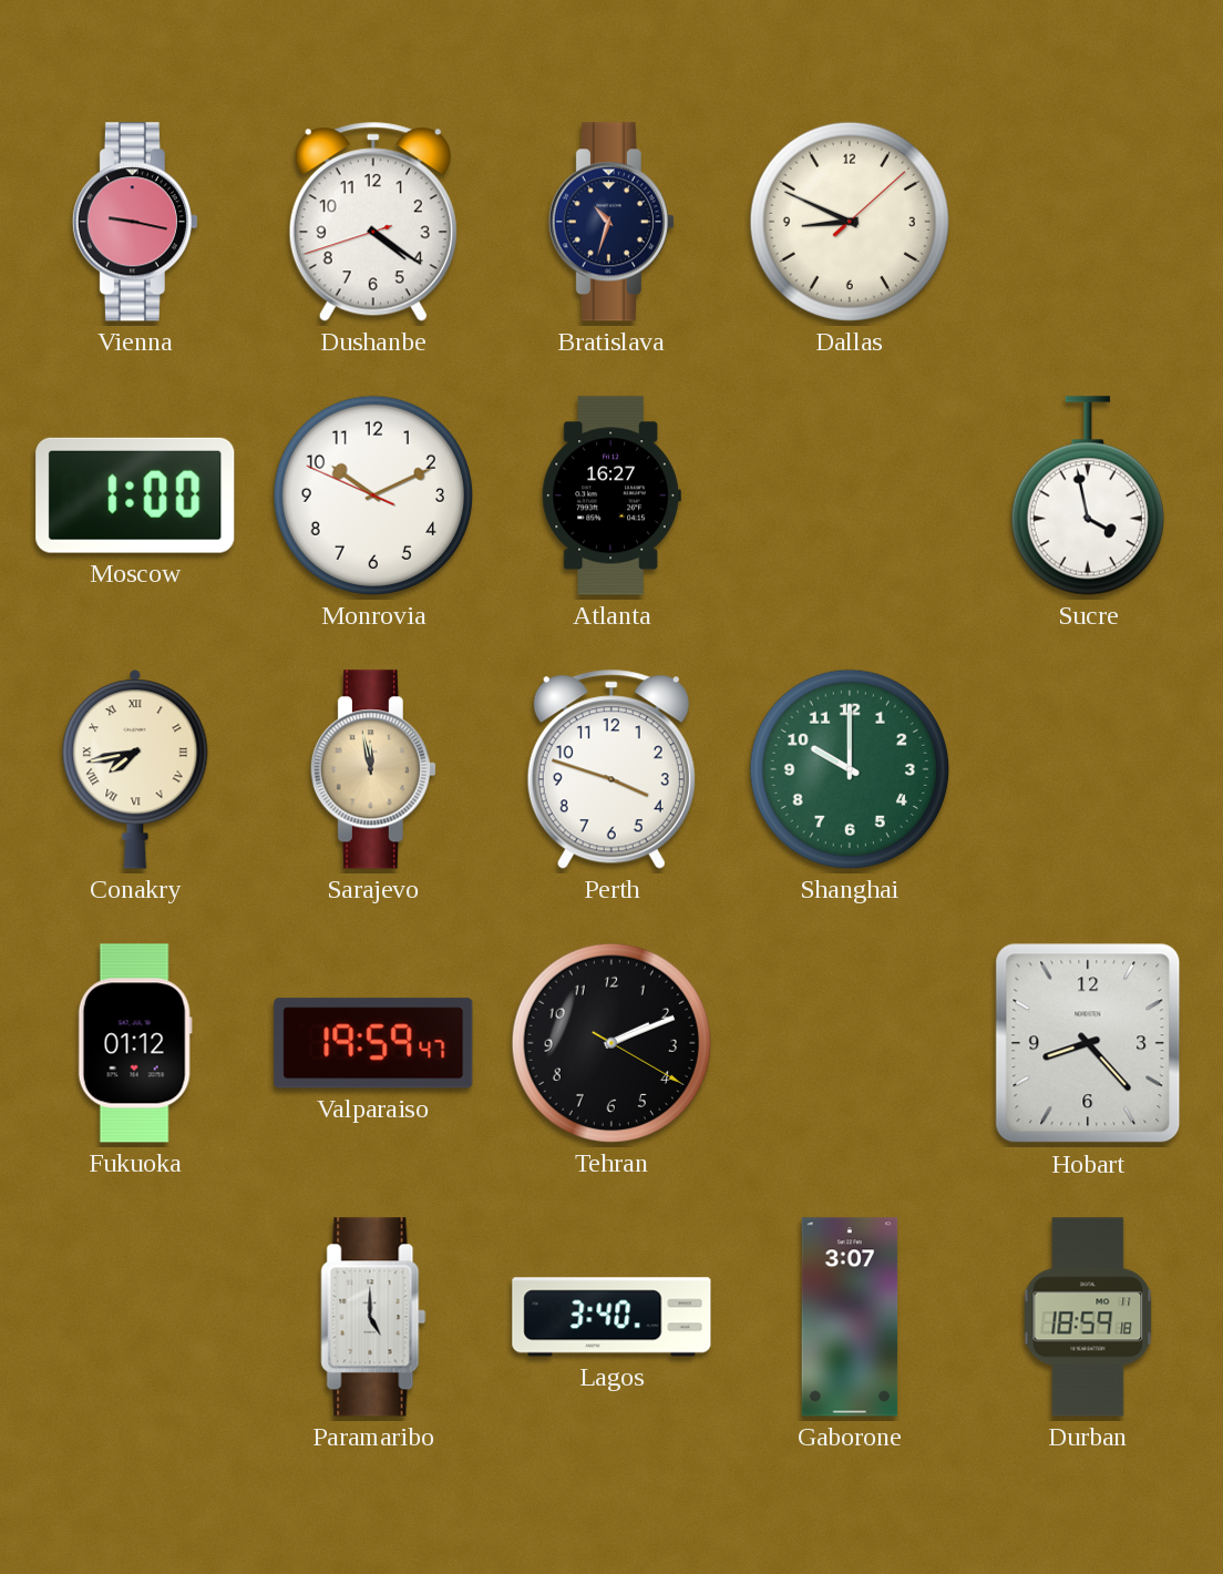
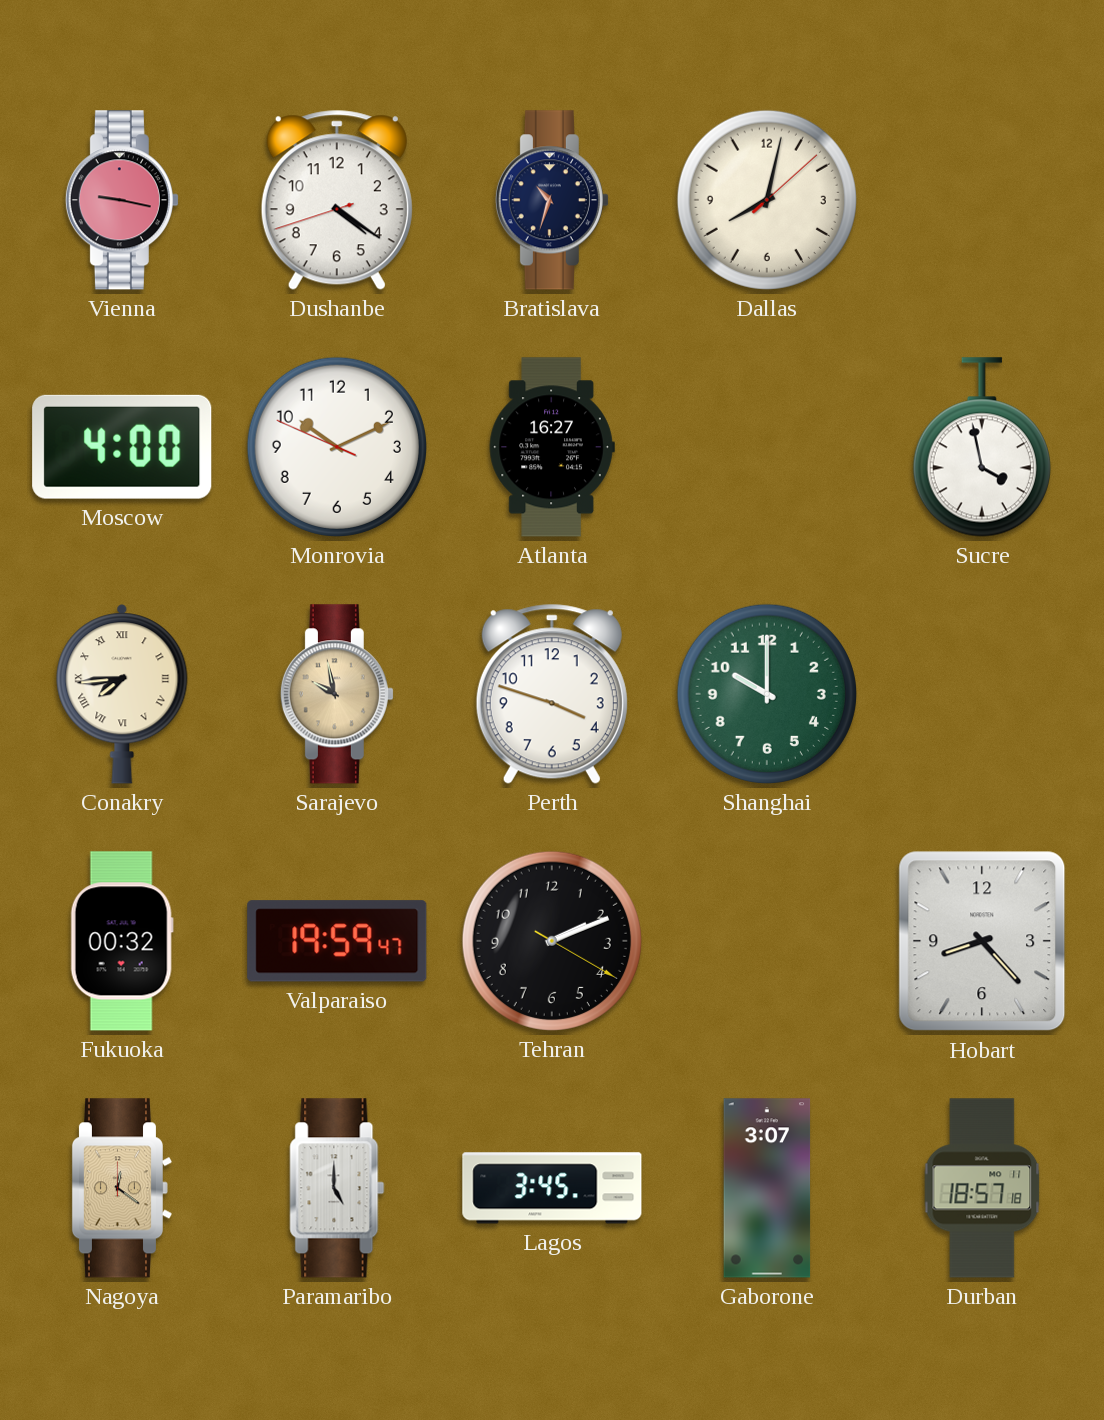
Dallas: 8:49 -> 8:02
Moscow: 1:00 -> 4:00
Conakry: 7:43 -> 7:44
Sarajevo: 11:58 -> 9:58
Fukuoka: 01:12 -> 00:32
Nagoya: none -> 12:21
Lagos: 3:40 -> 3:45
Durban: 18:59 -> 18:57
